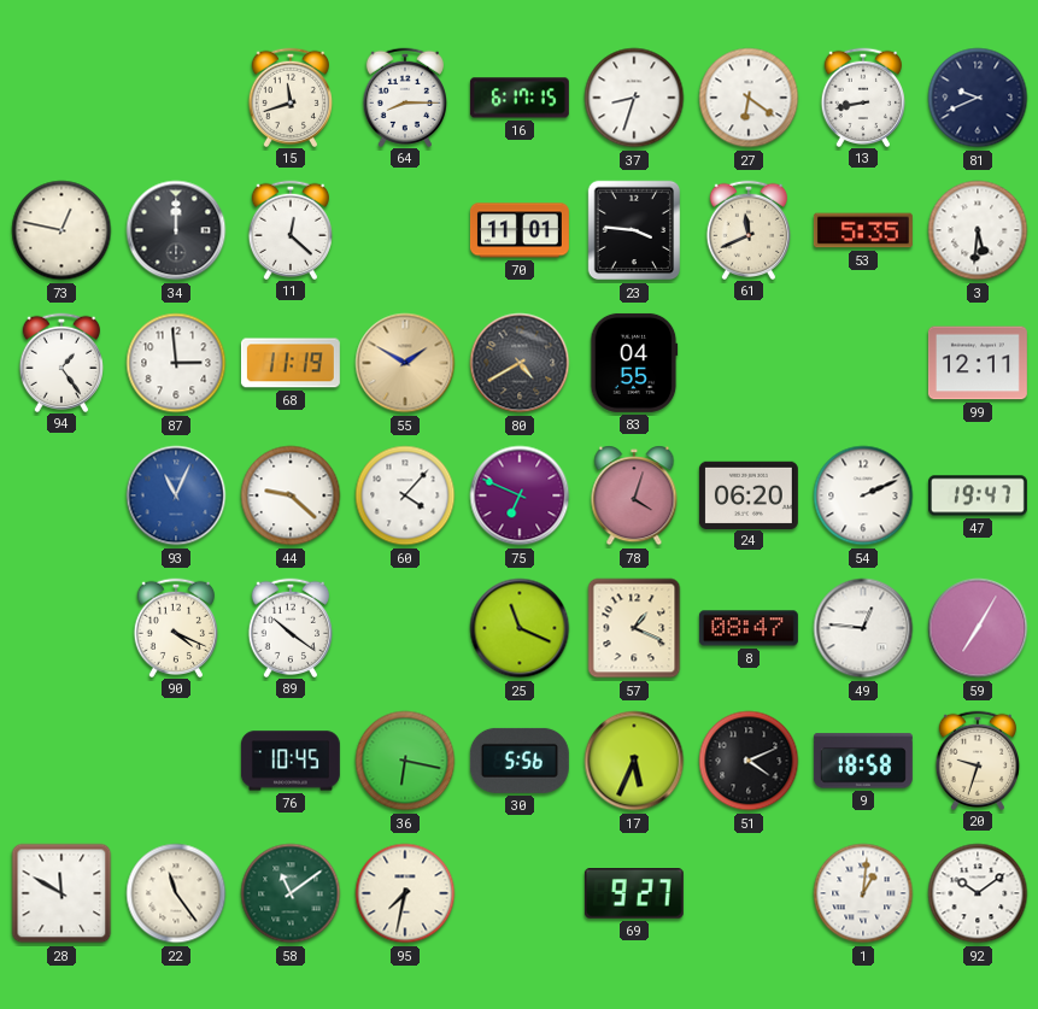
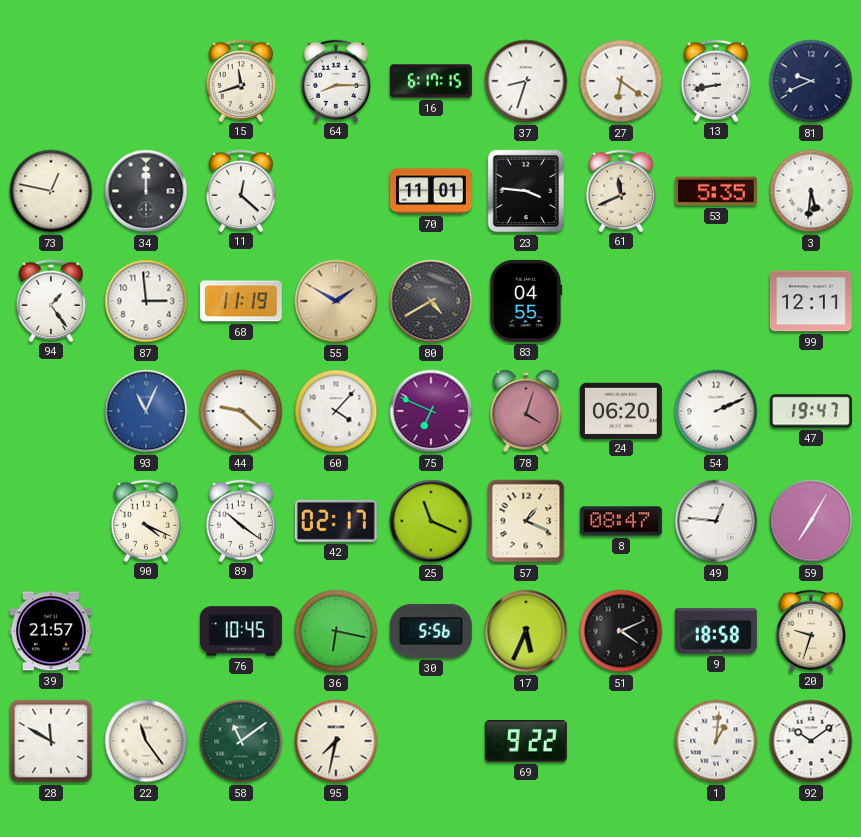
42: none -> 02:17
39: none -> 21:57
69: 9:27 -> 9:22
